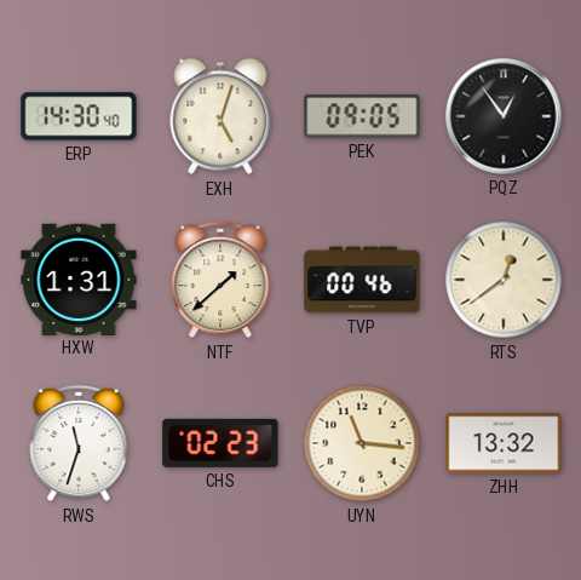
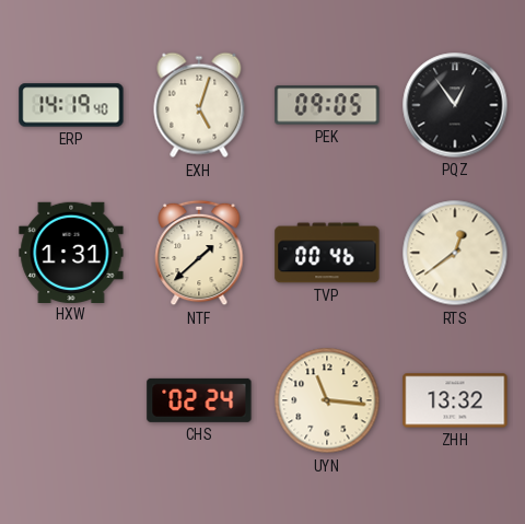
ERP: 14:30 -> 14:19
RWS: 11:33 -> none
CHS: 02:23 -> 02:24
